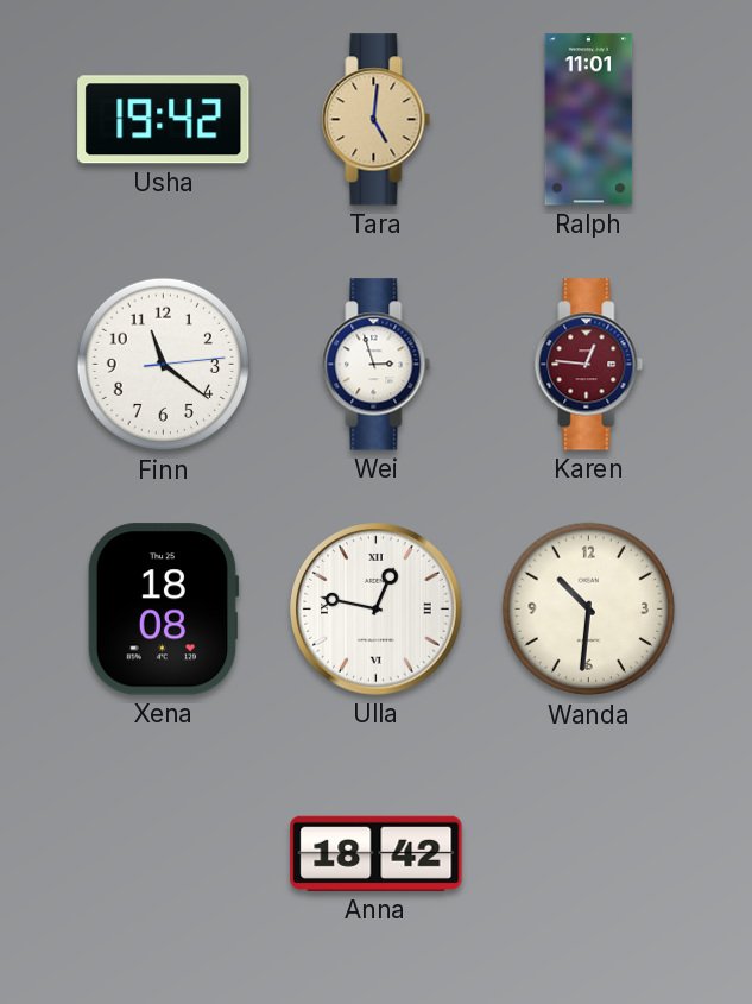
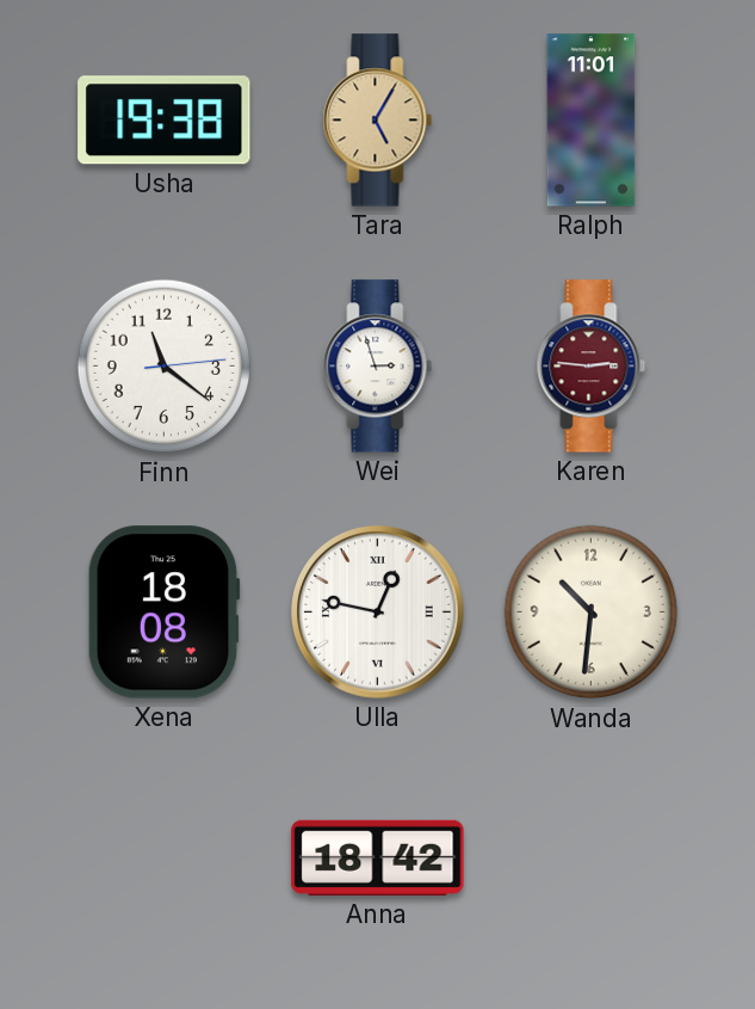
Usha: 19:42 -> 19:38
Tara: 5:01 -> 5:05
Karen: 12:46 -> 2:46
